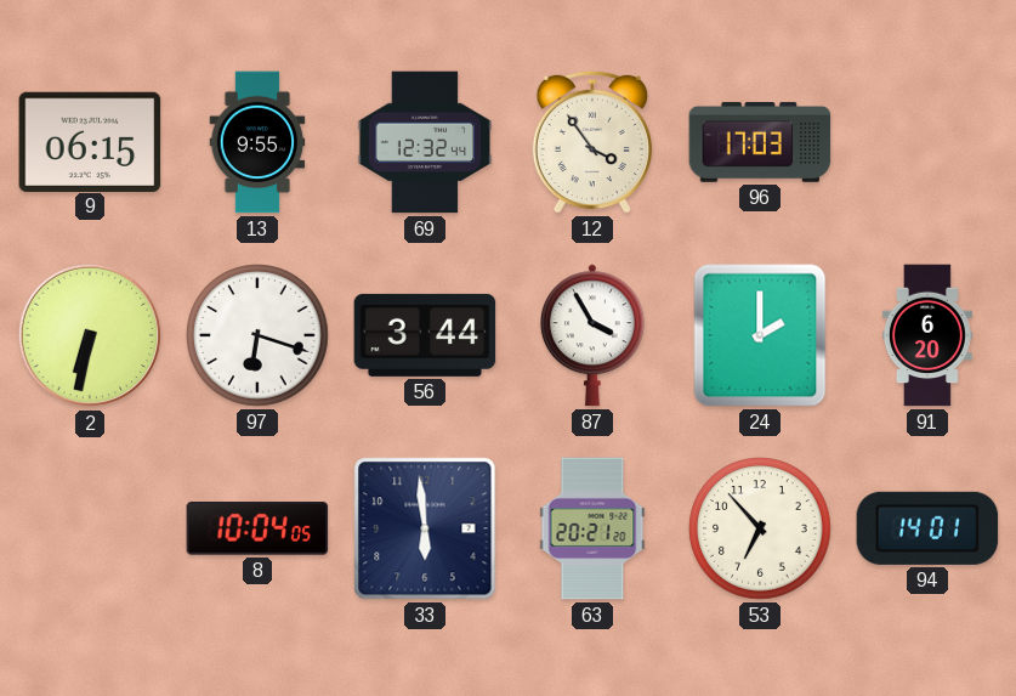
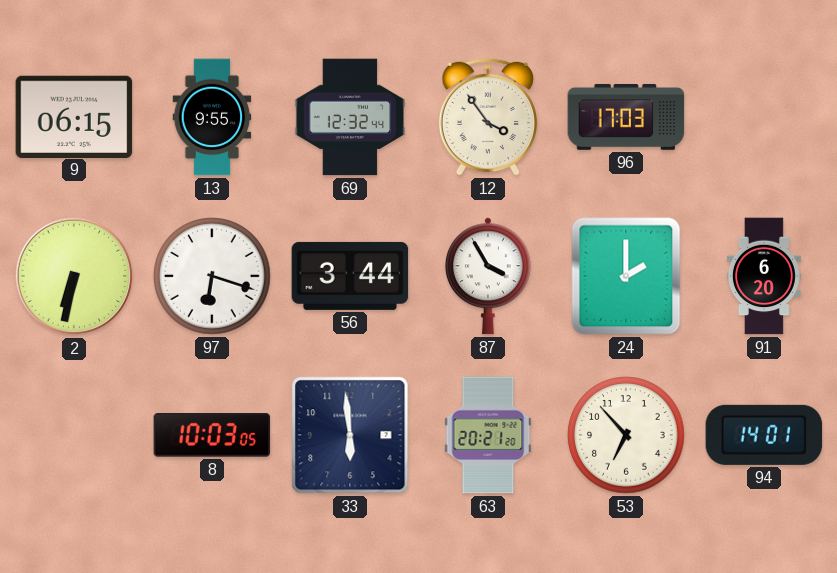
8: 10:04 -> 10:03
